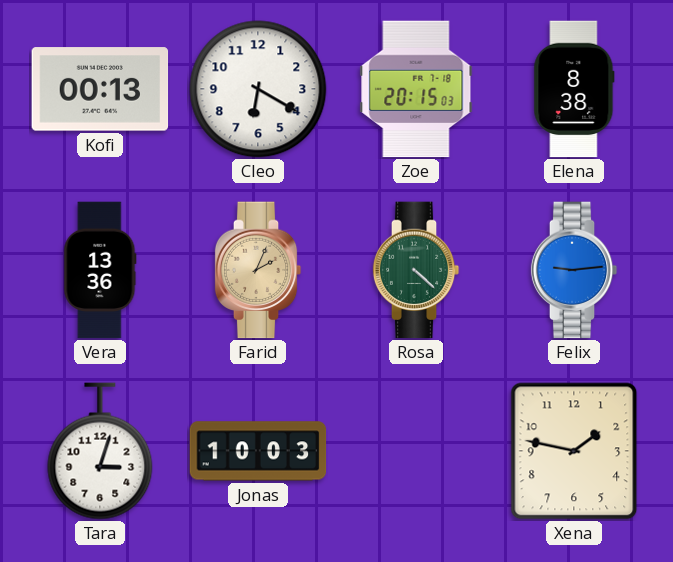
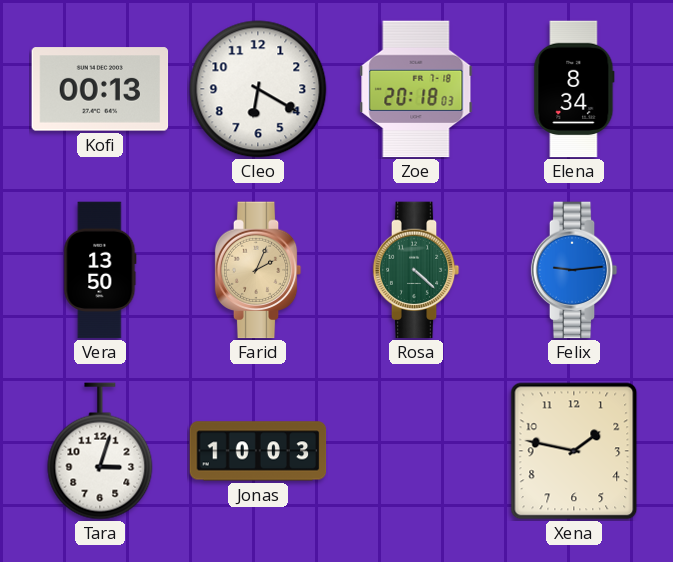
Zoe: 20:15 -> 20:18
Elena: 8:38 -> 8:34
Vera: 13:36 -> 13:50
